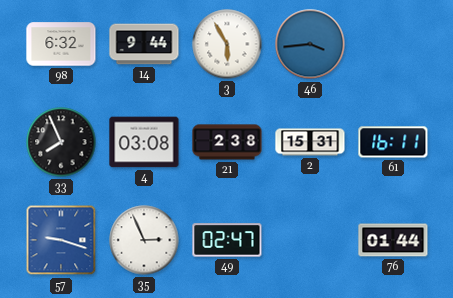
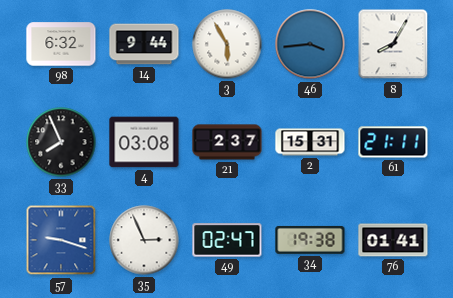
8: none -> 8:05
21: 2:38 -> 2:37
61: 16:11 -> 21:11
34: none -> 19:38
76: 01:44 -> 01:41
